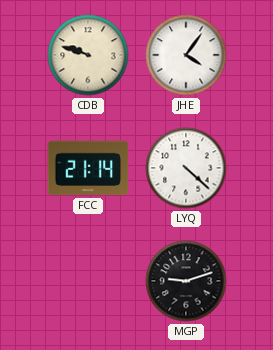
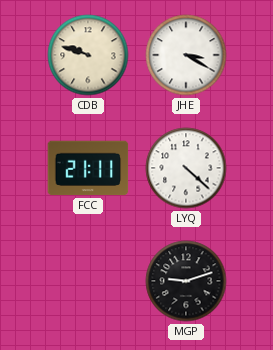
JHE: 4:06 -> 3:20
FCC: 21:14 -> 21:11
